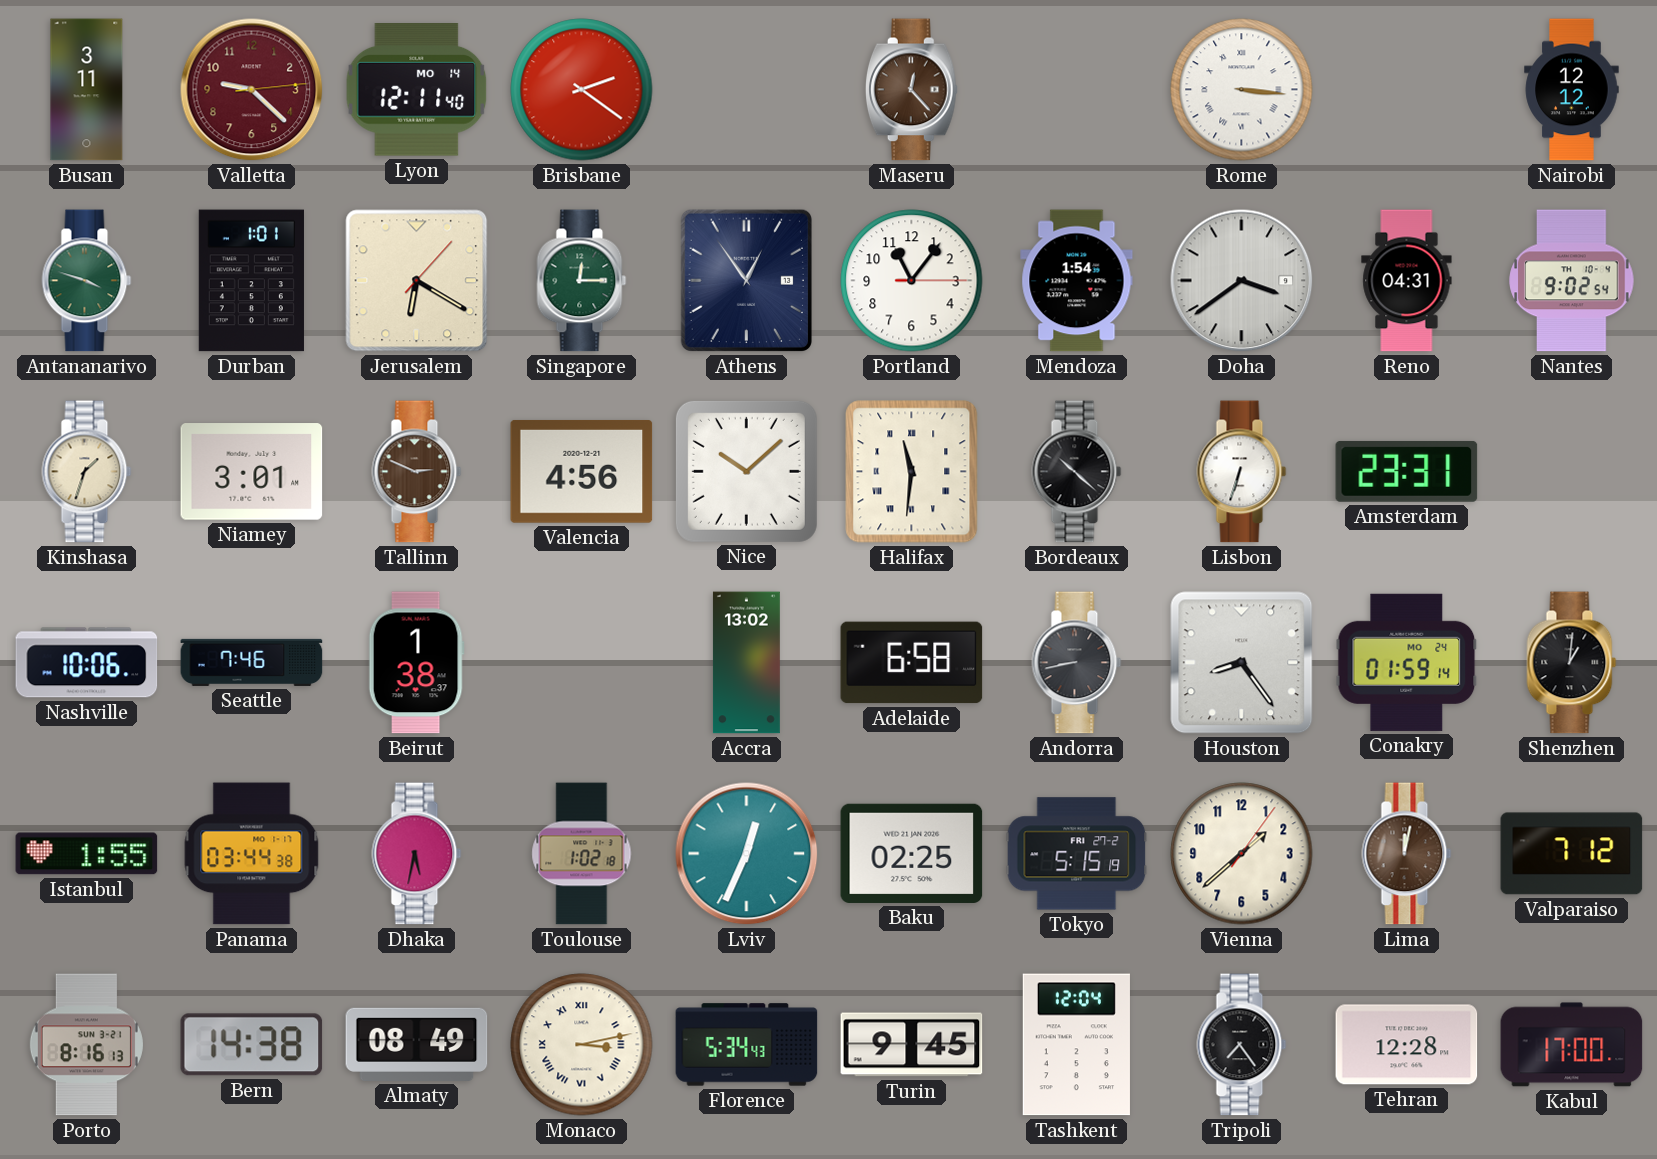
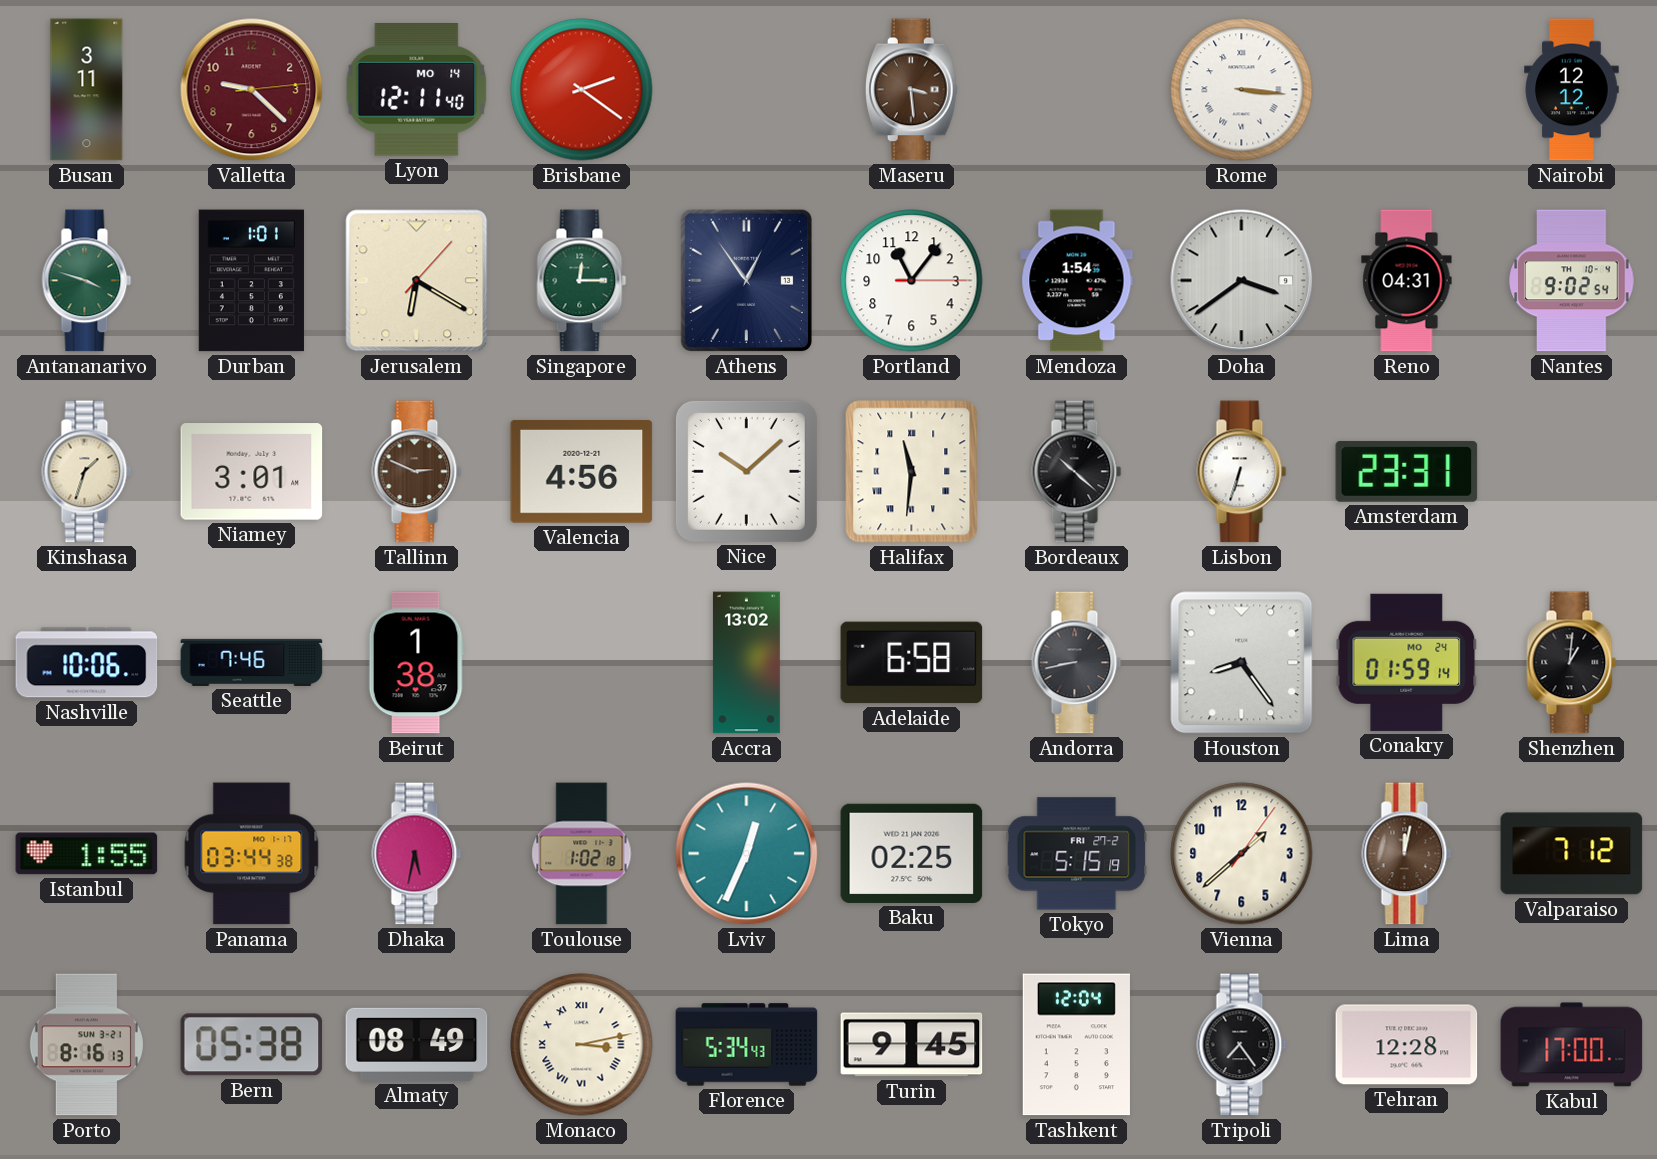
Maseru: 12:23 -> 3:29
Bern: 14:38 -> 05:38
